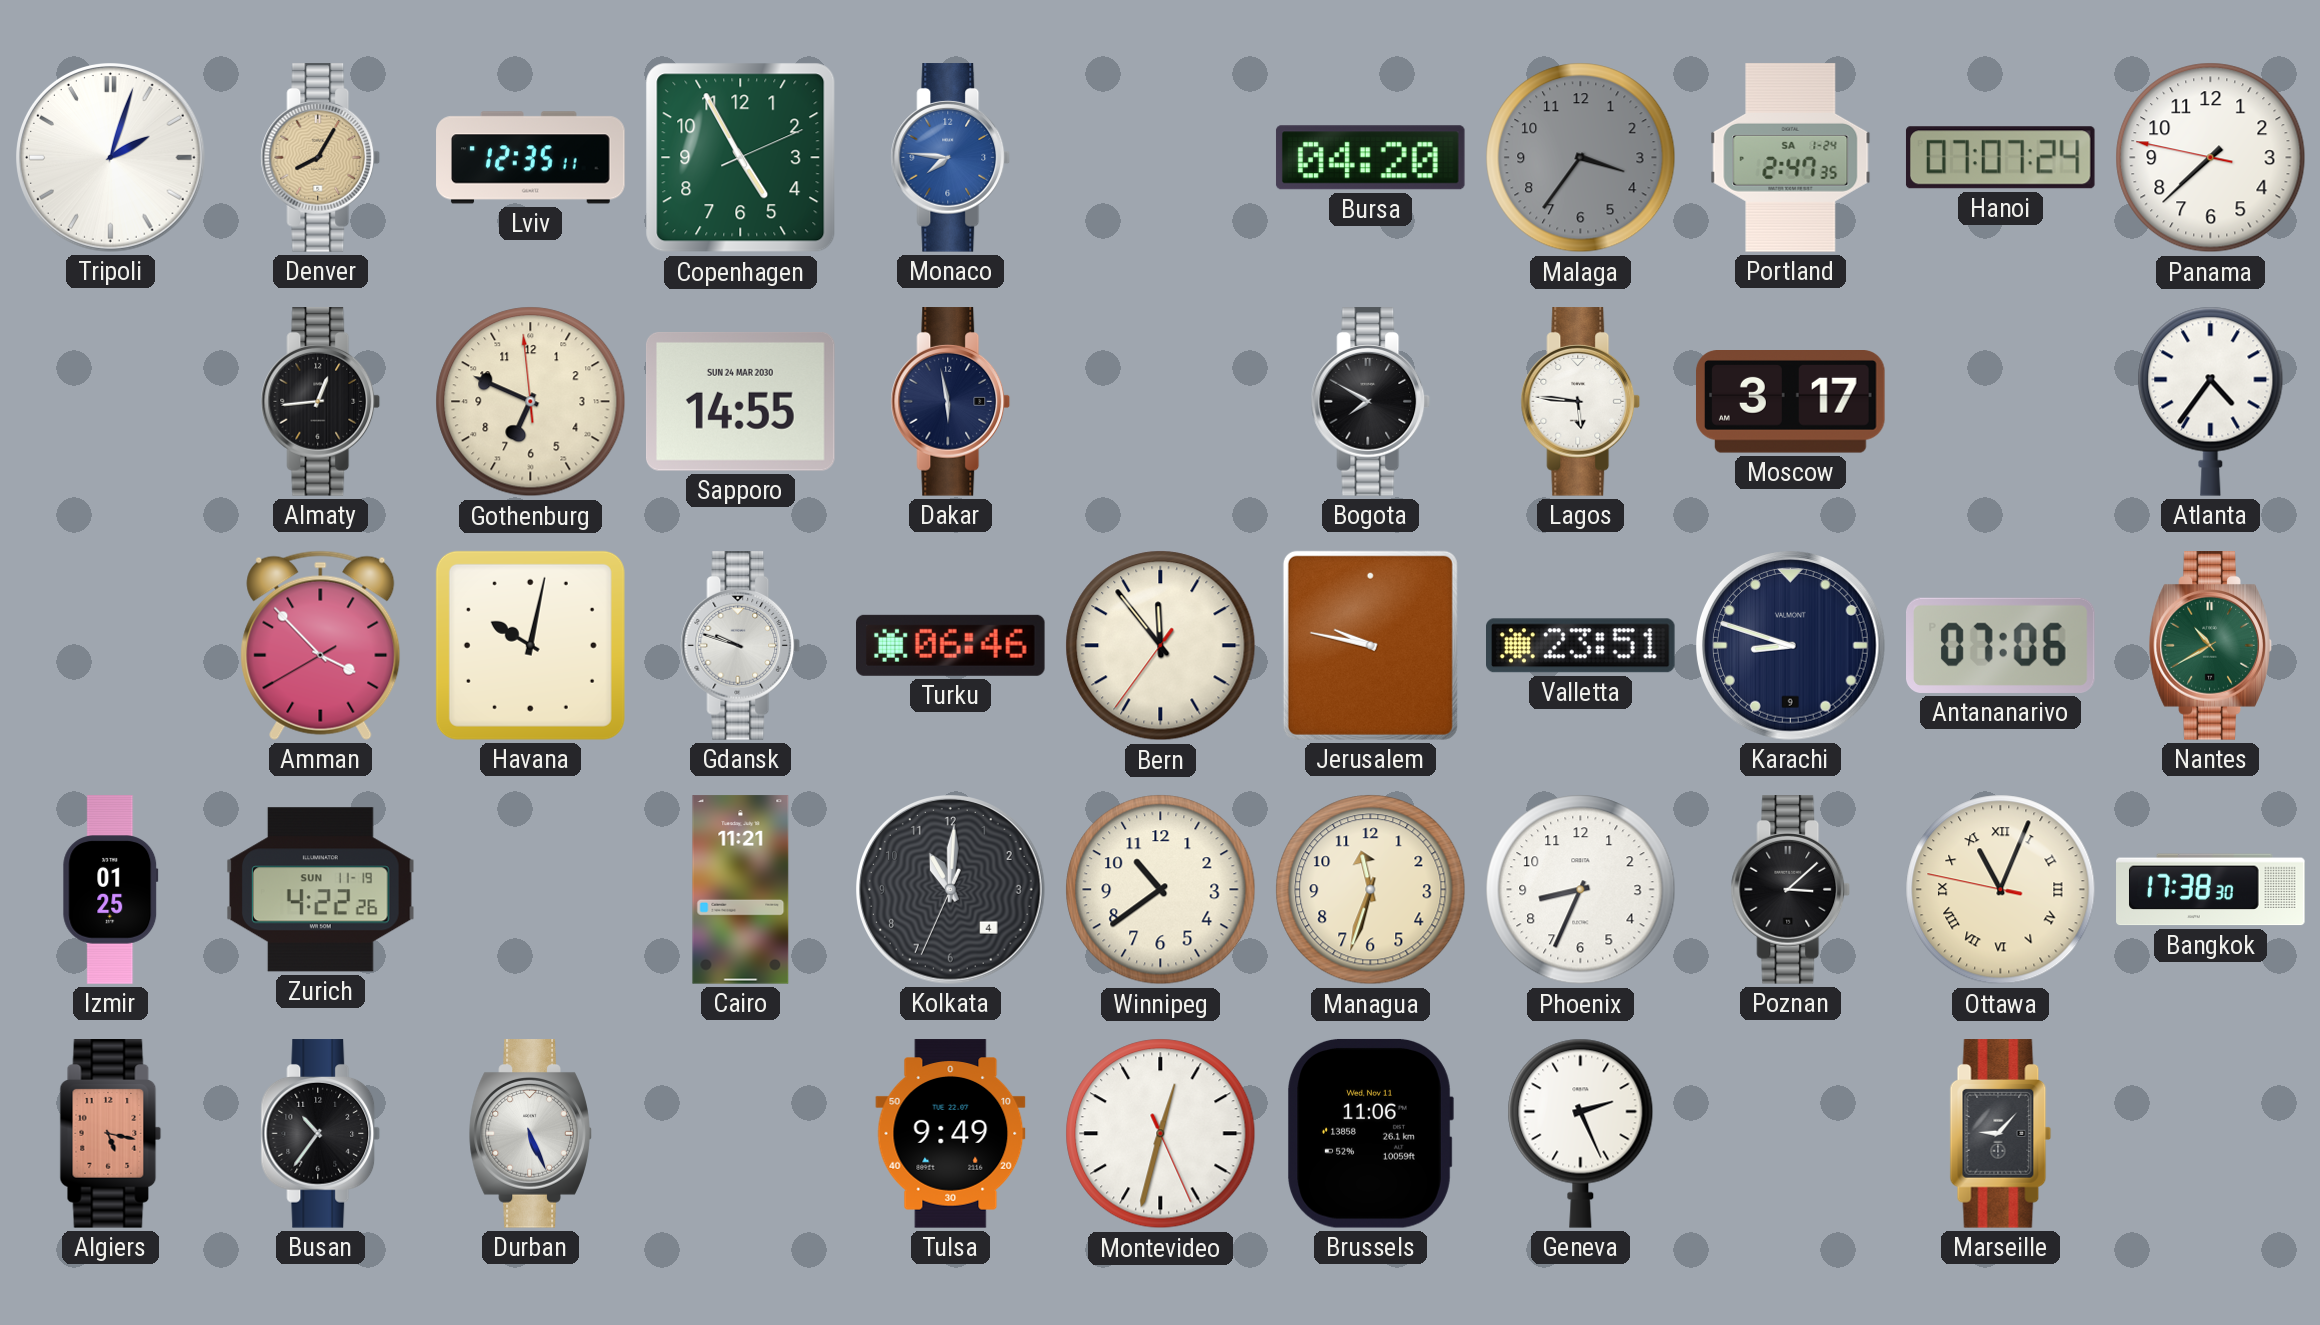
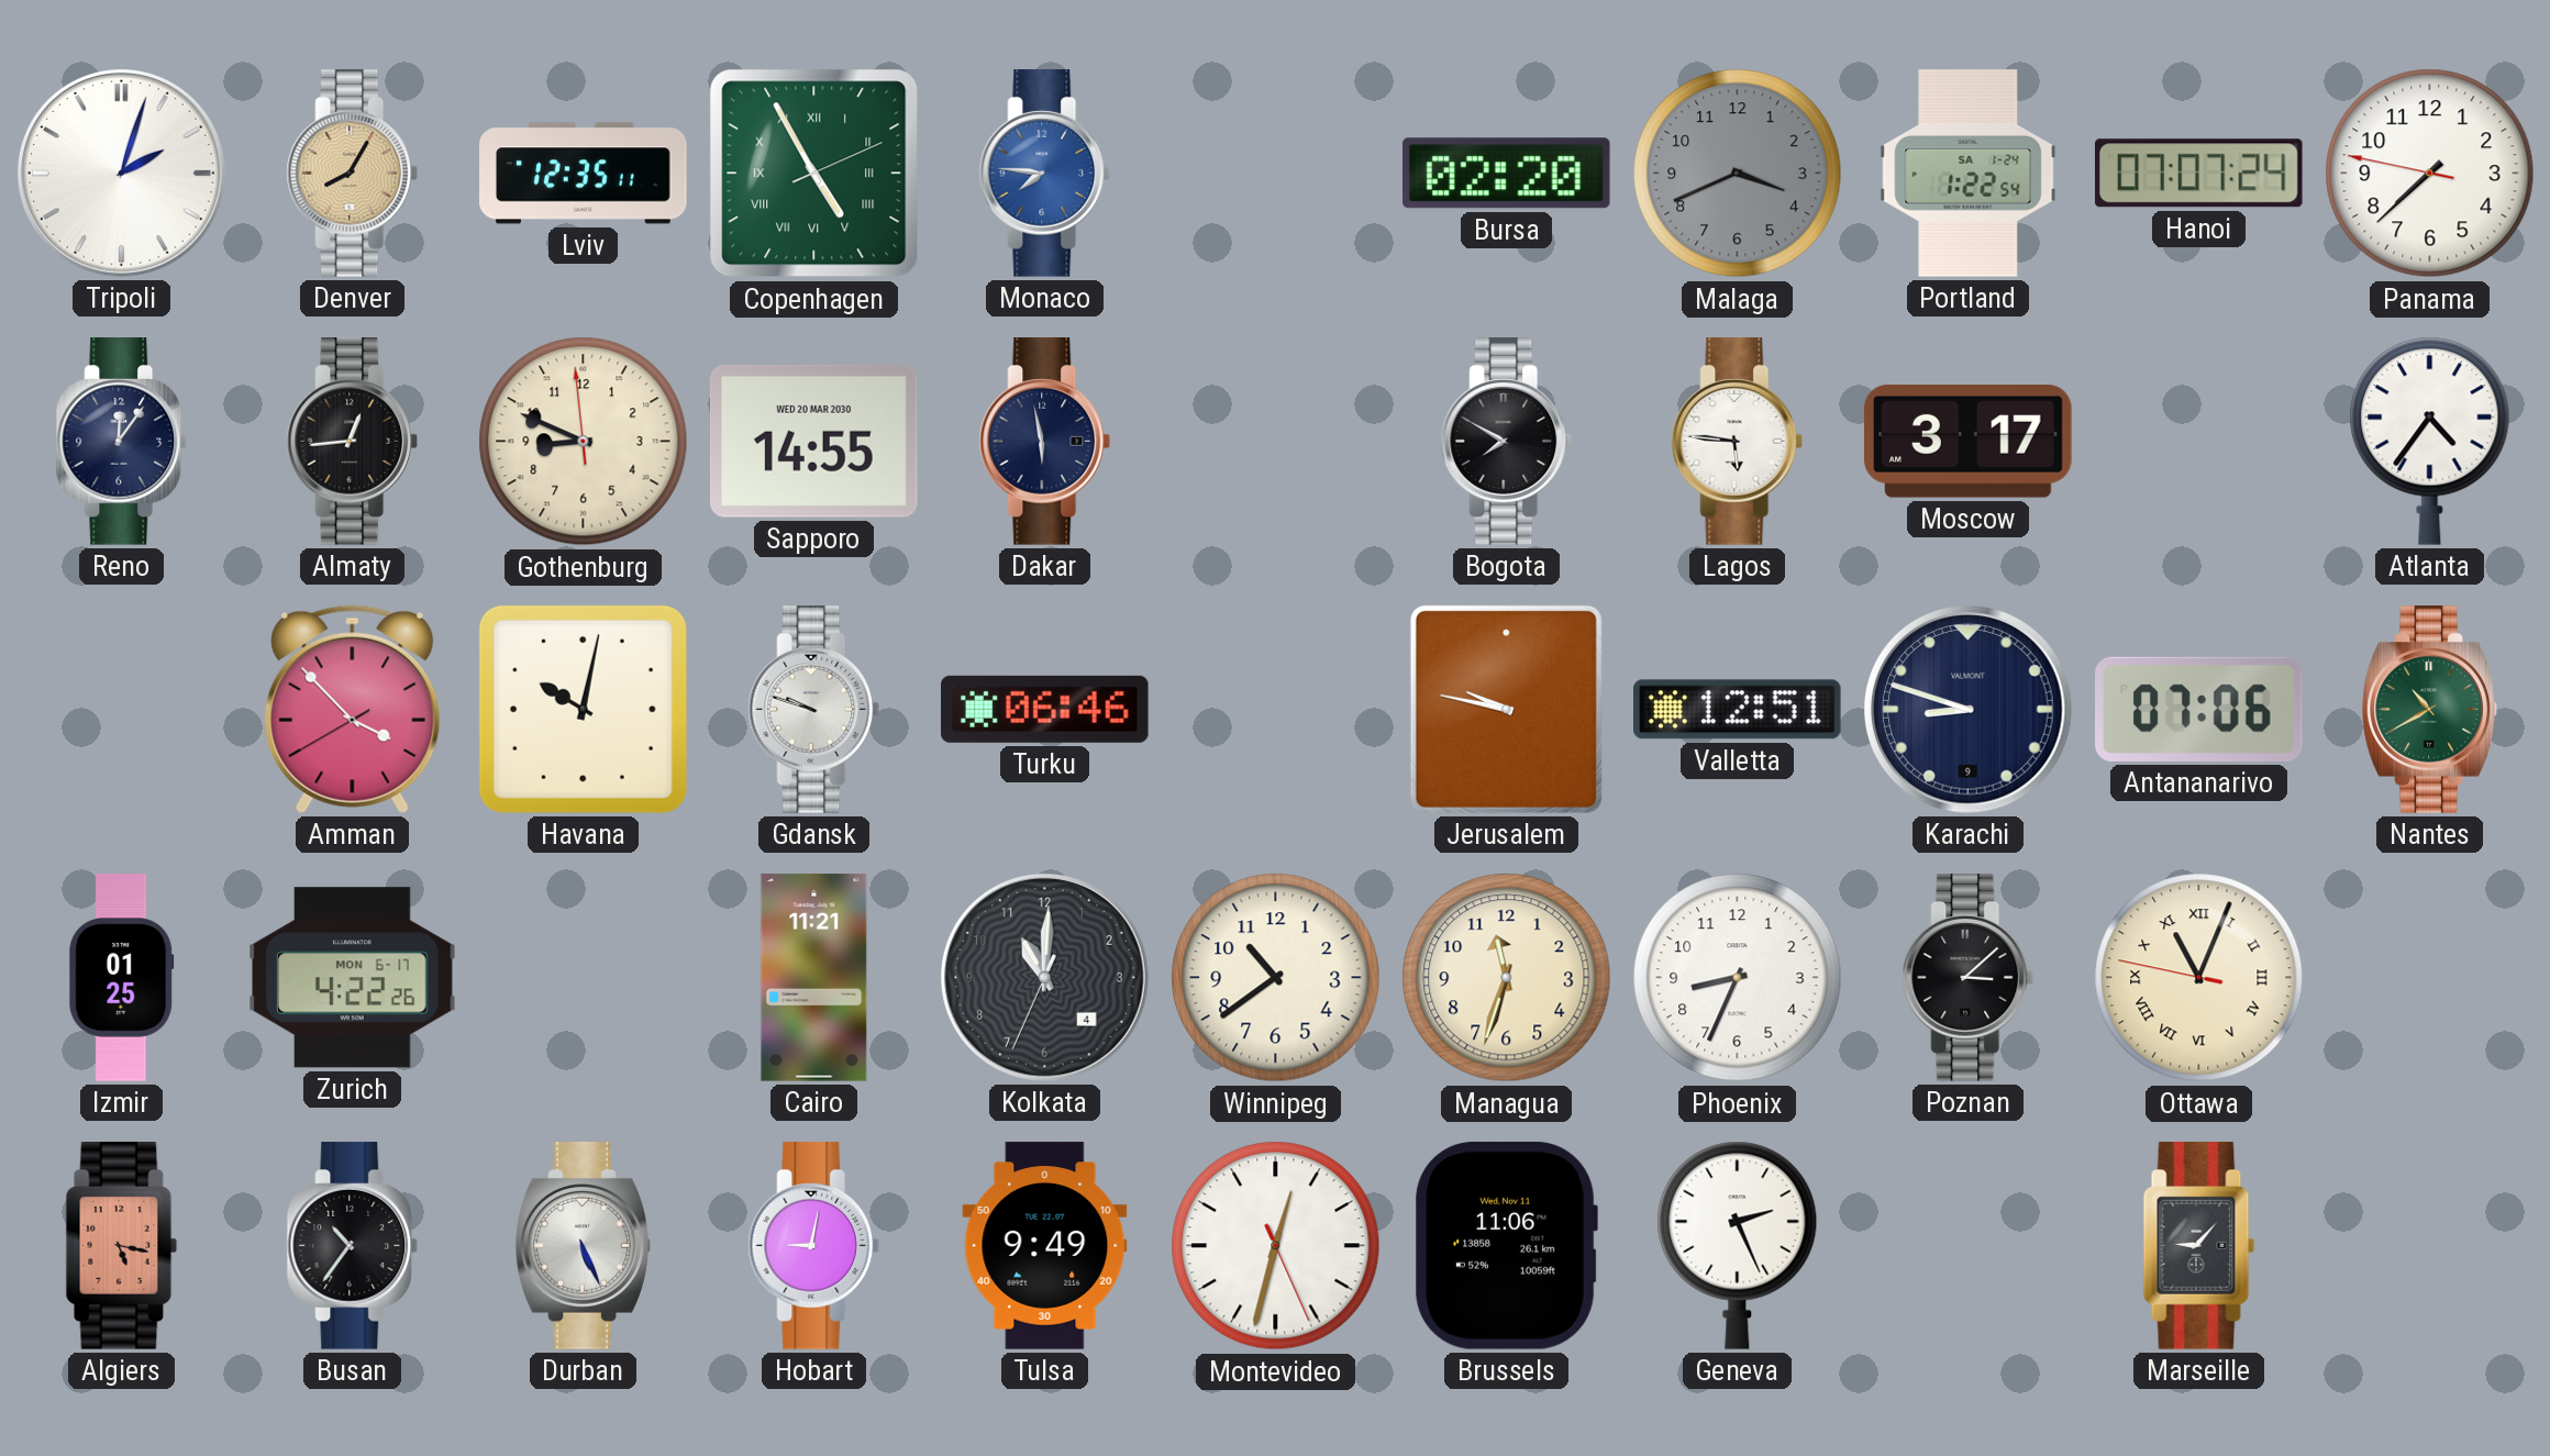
Copenhagen numerals: Arabic -> Roman
Bursa: 04:20 -> 02:20
Malaga: 3:36 -> 3:41
Portland: 2:47 -> 1:22
Reno: none -> 12:06
Gothenburg: 6:48 -> 8:48
Sapporo date: SUN 24 MAR 2030 -> WED 20 MAR 2030
Bern: 11:53 -> none
Valletta: 23:51 -> 12:51
Zurich date: SUN 11-19 -> MON 6-17
Bangkok: 17:38 -> none
Hobart: none -> 9:02
